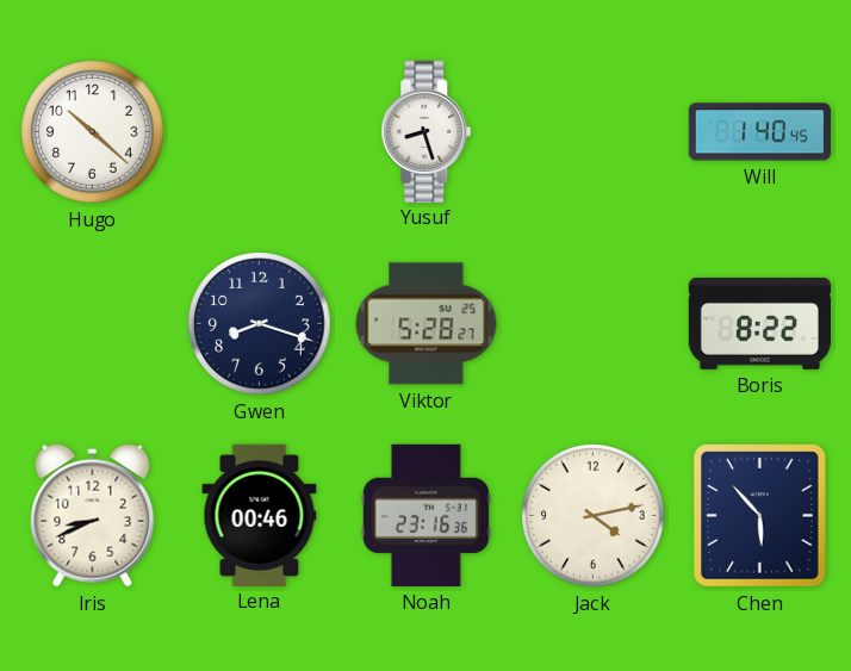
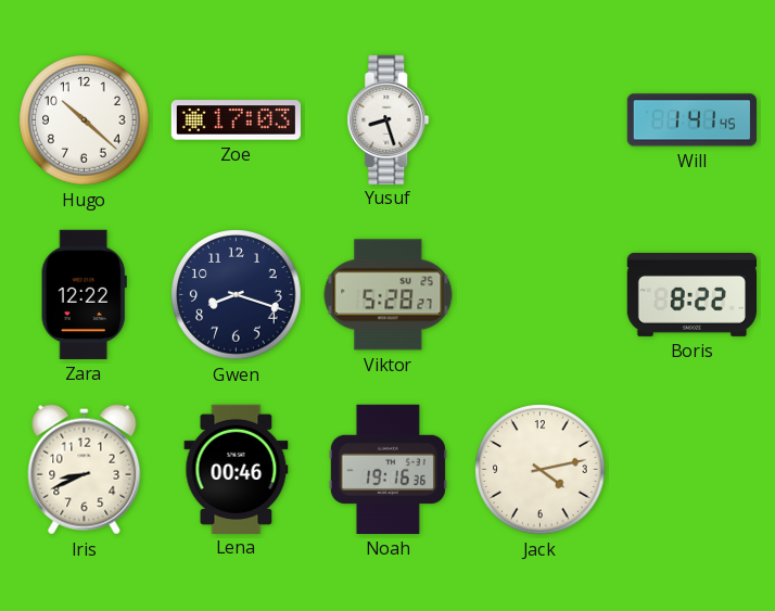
Zoe: none -> 17:03
Will: 1:40 -> 1:41
Zara: none -> 12:22
Noah: 23:16 -> 19:16
Chen: 5:53 -> none
